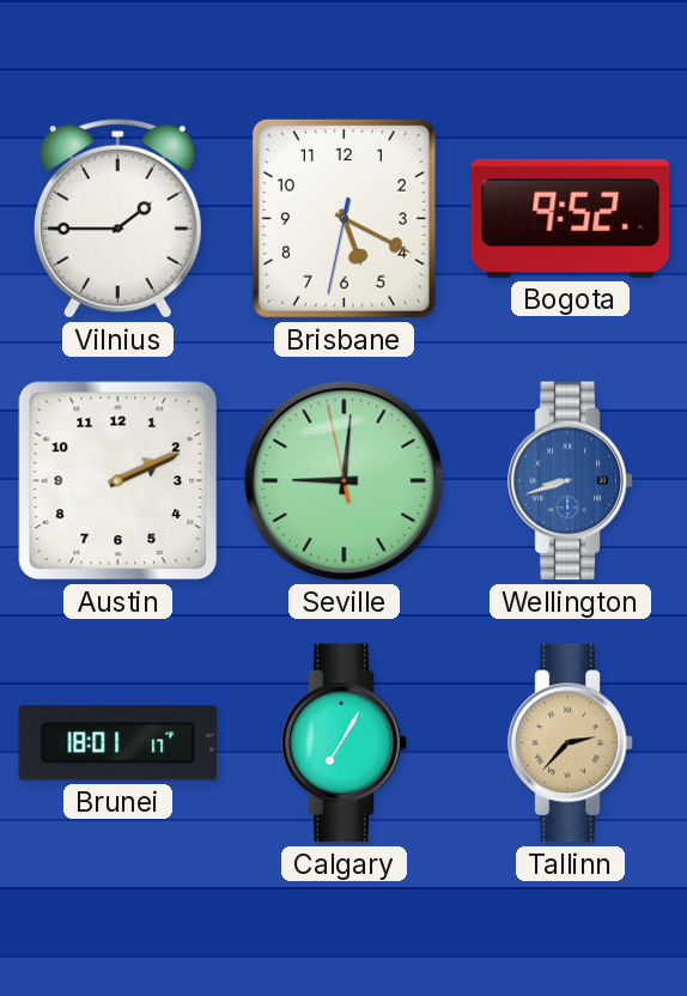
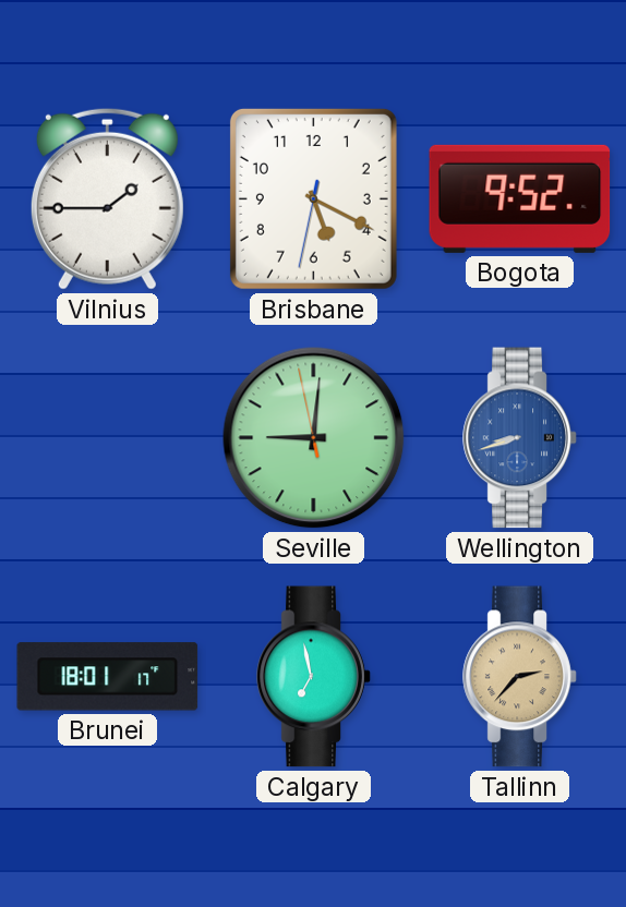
Austin: 2:11 -> none
Calgary: 7:05 -> 6:58
